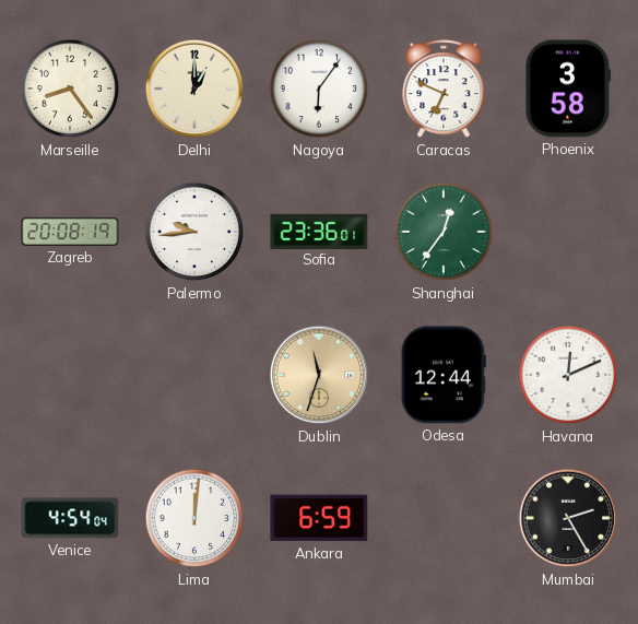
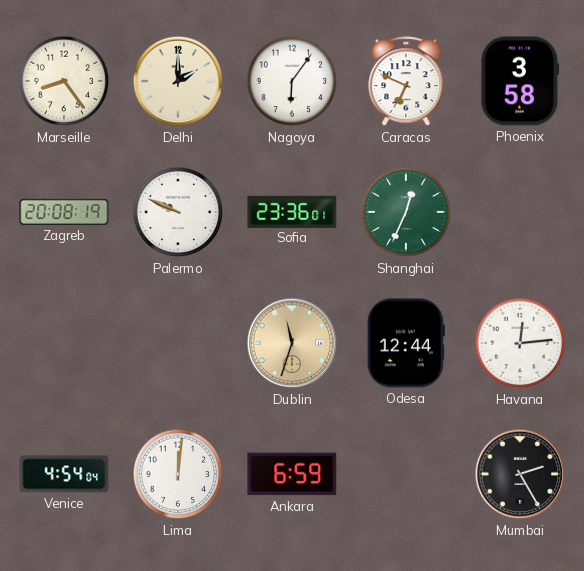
Delhi: 1:00 -> 2:00
Palermo: 9:44 -> 9:49
Shanghai: 12:36 -> 12:34
Havana: 12:11 -> 12:14
